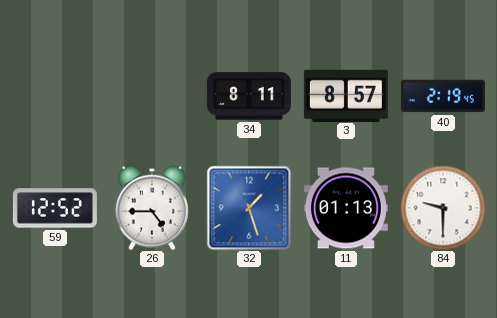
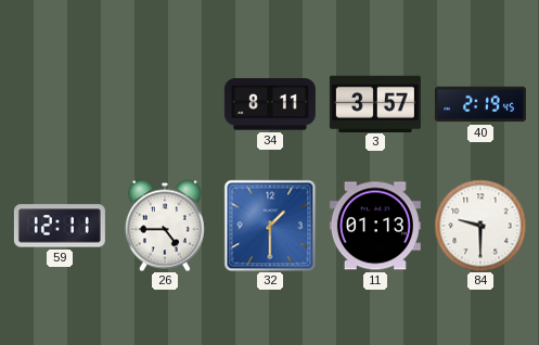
3: 8:57 -> 3:57
59: 12:52 -> 12:11
32: 1:27 -> 1:30
